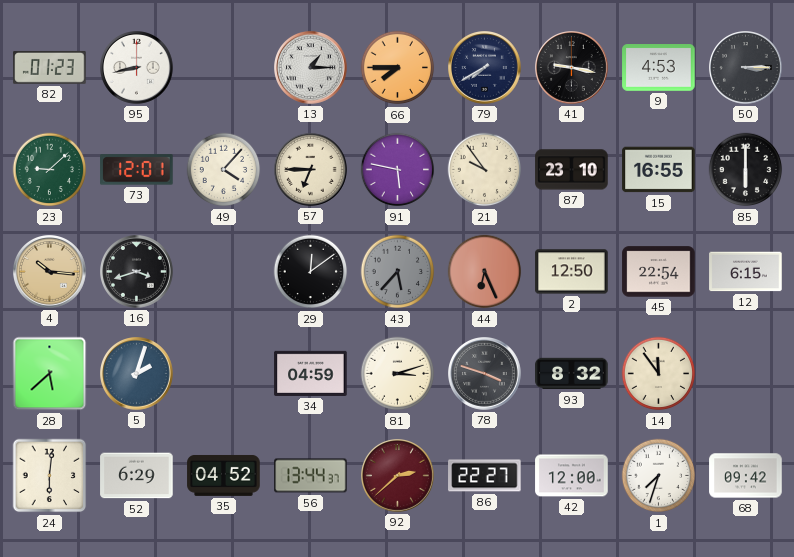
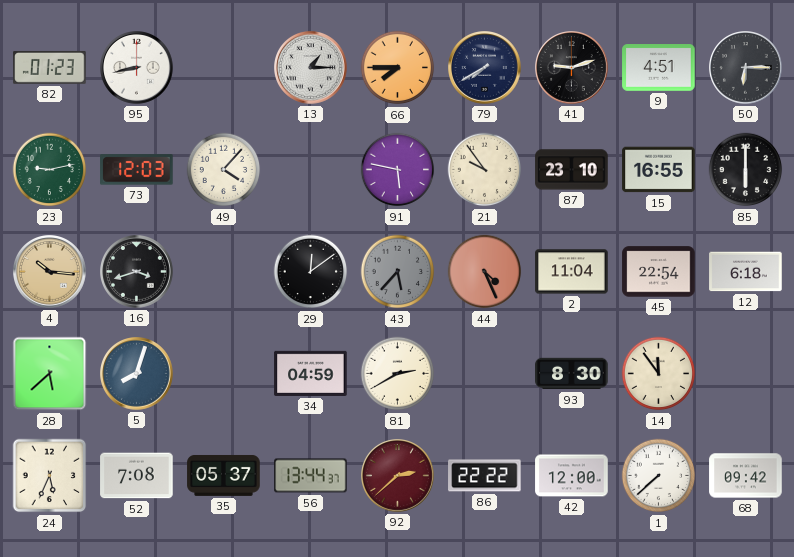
41: 9:17 -> 9:12
9: 4:53 -> 4:51
50: 3:15 -> 6:15
23: 9:08 -> 9:13
73: 12:01 -> 12:03
57: 6:45 -> none
44: 6:26 -> 4:26
2: 12:50 -> 11:04
12: 6:15 -> 6:18
5: 2:03 -> 8:03
81: 3:12 -> 2:40
78: 3:48 -> none
93: 8:32 -> 8:30
24: 6:01 -> 5:34
52: 6:29 -> 7:08
35: 04:52 -> 05:37
86: 22:27 -> 22:22
1: 7:33 -> 7:38
